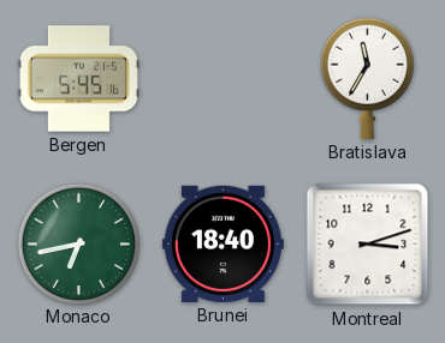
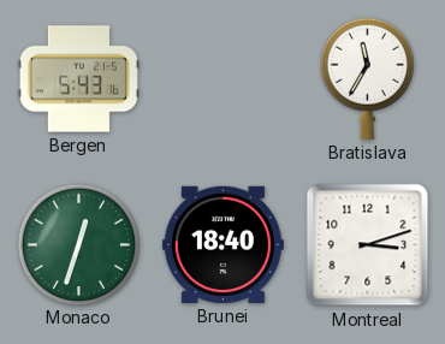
Bergen: 5:45 -> 5:43
Monaco: 6:43 -> 12:33
